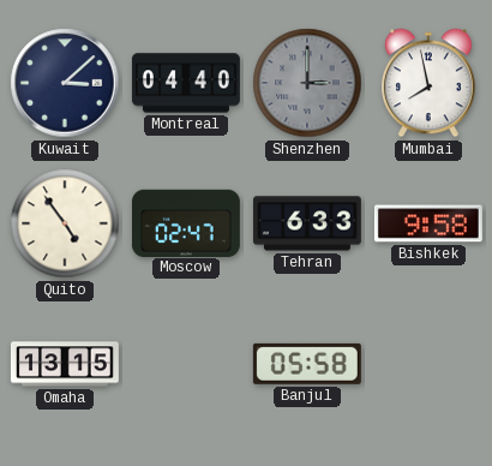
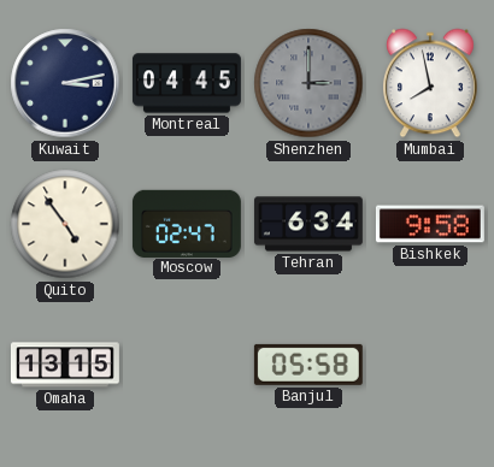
Kuwait: 3:08 -> 3:13
Montreal: 04:40 -> 04:45
Tehran: 6:33 -> 6:34
